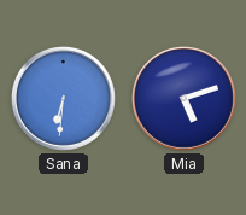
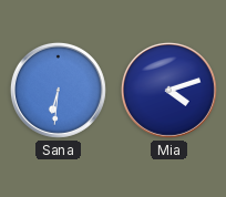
Mia: 5:12 -> 4:12
